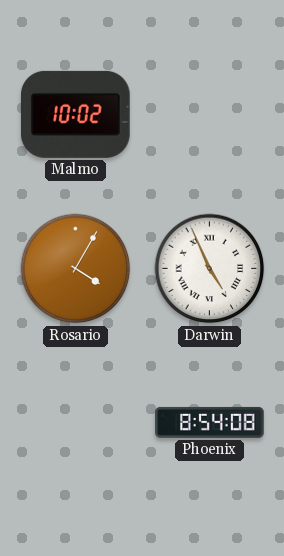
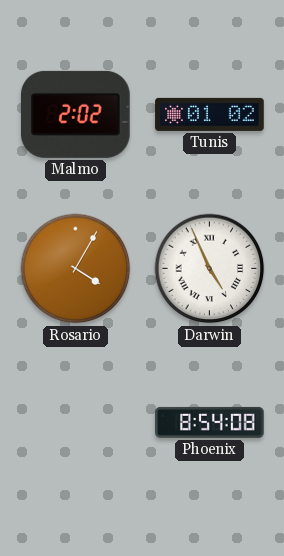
Malmo: 10:02 -> 2:02
Tunis: none -> 01:02
